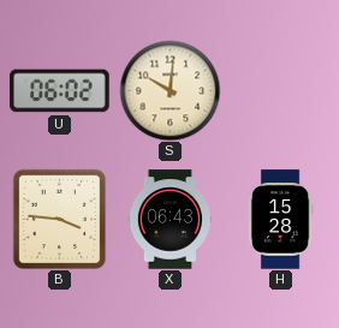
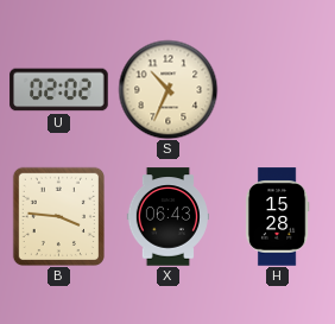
U: 06:02 -> 02:02
S: 10:01 -> 10:34
